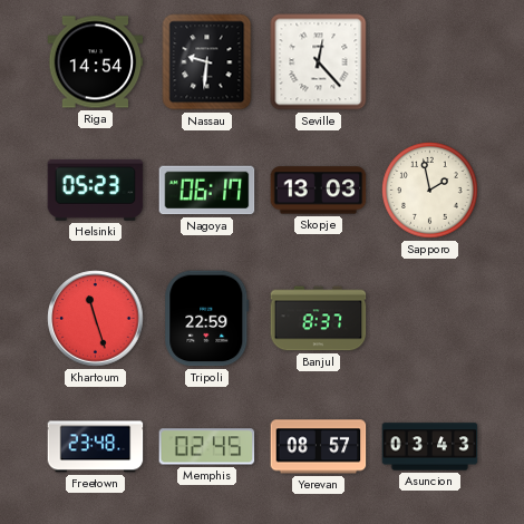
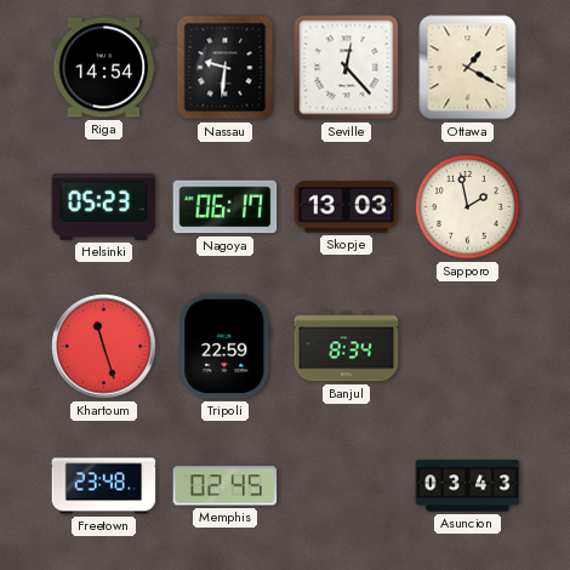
Ottawa: none -> 1:20
Banjul: 8:37 -> 8:34
Yerevan: 08:57 -> none
